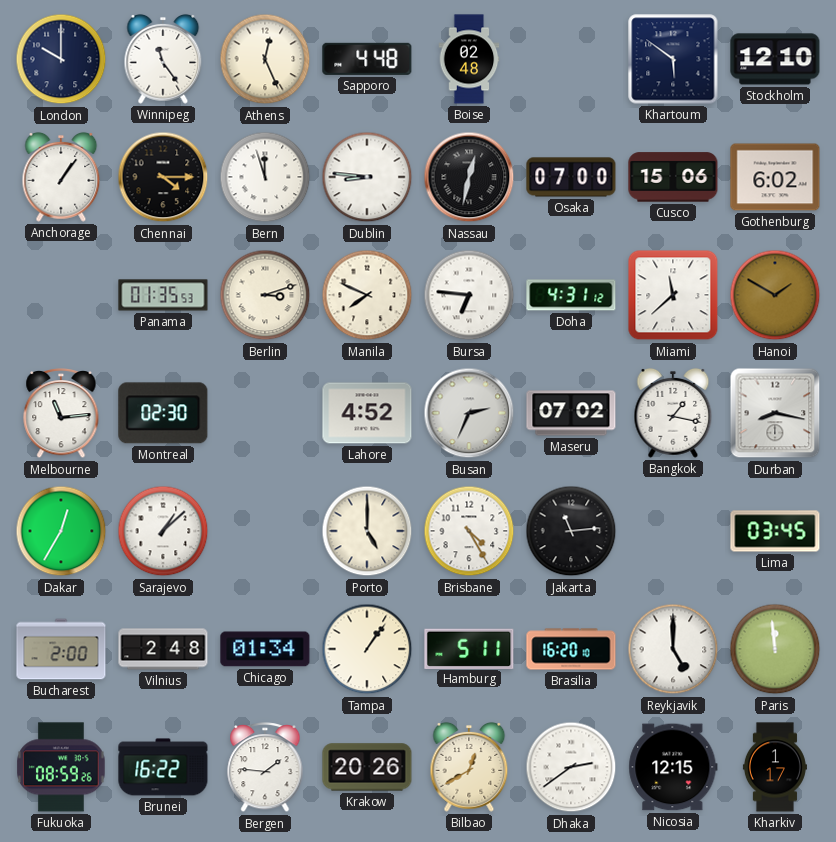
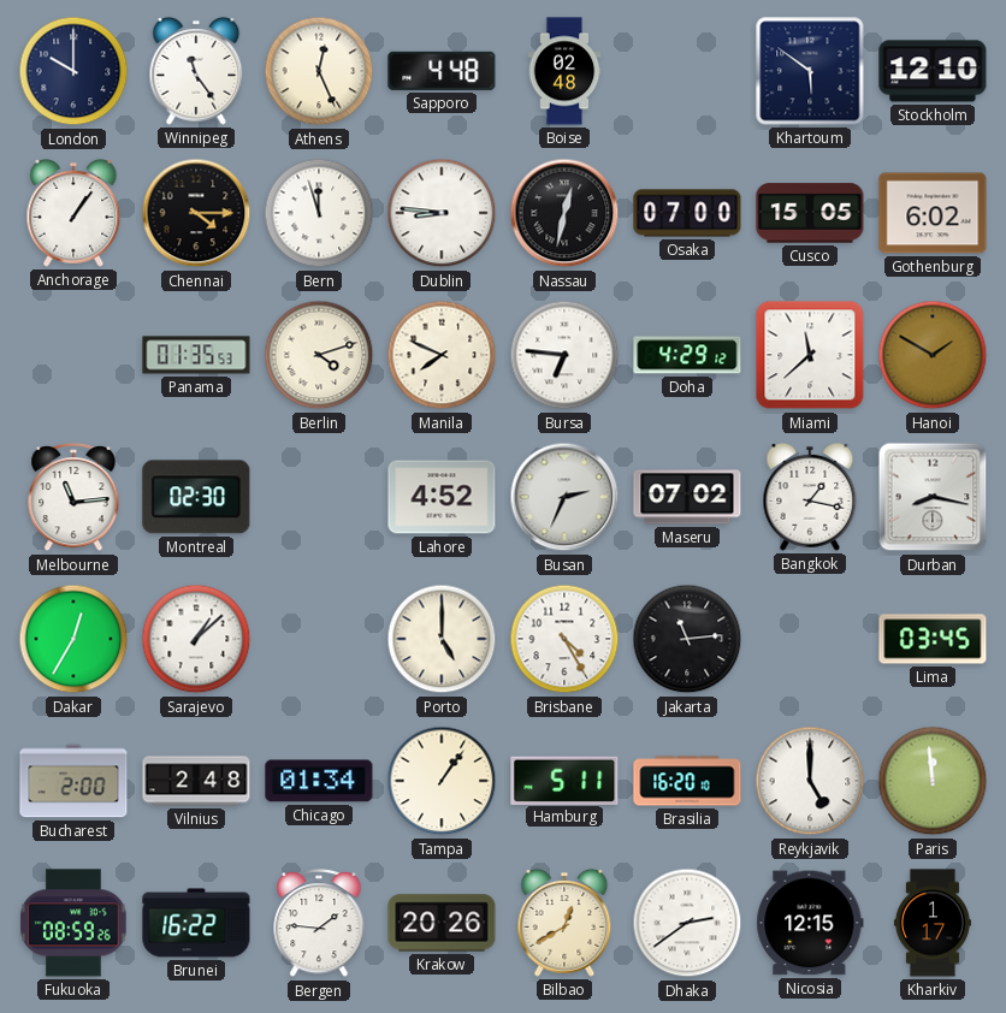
Cusco: 15:06 -> 15:05
Berlin: 3:12 -> 4:12
Doha: 4:31 -> 4:29
